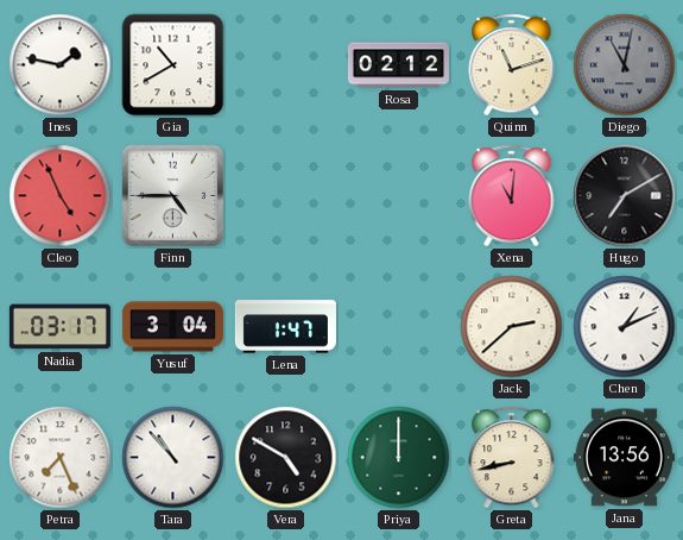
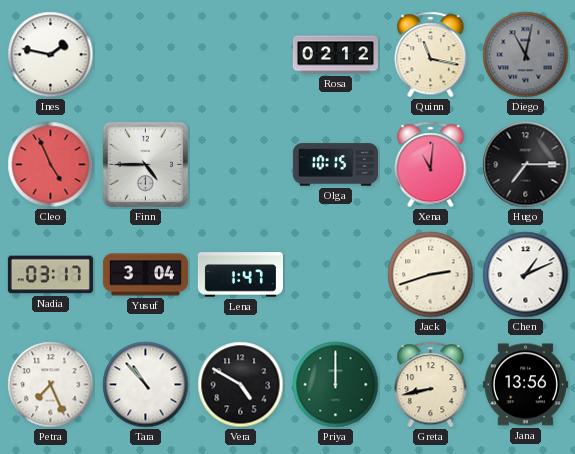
Gia: 10:40 -> none
Quinn: 11:12 -> 11:17
Olga: none -> 10:15
Hugo: 7:10 -> 7:15
Jack: 2:38 -> 2:42
